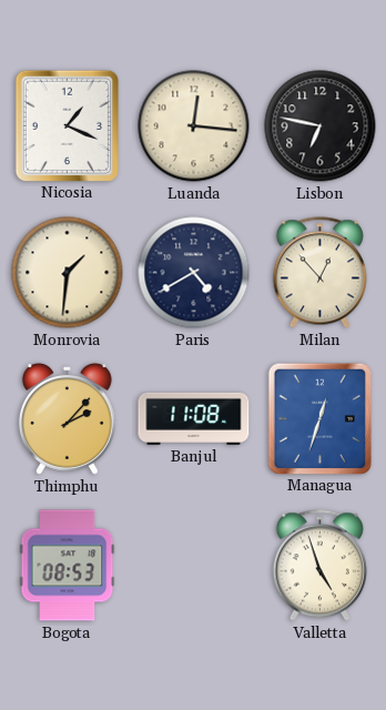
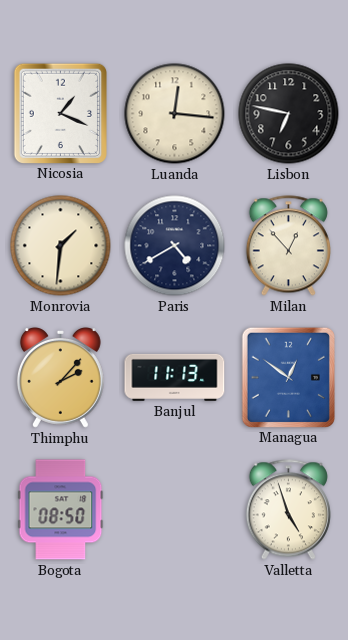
Banjul: 11:08 -> 11:13
Managua: 12:33 -> 12:51
Bogota: 08:53 -> 08:50
